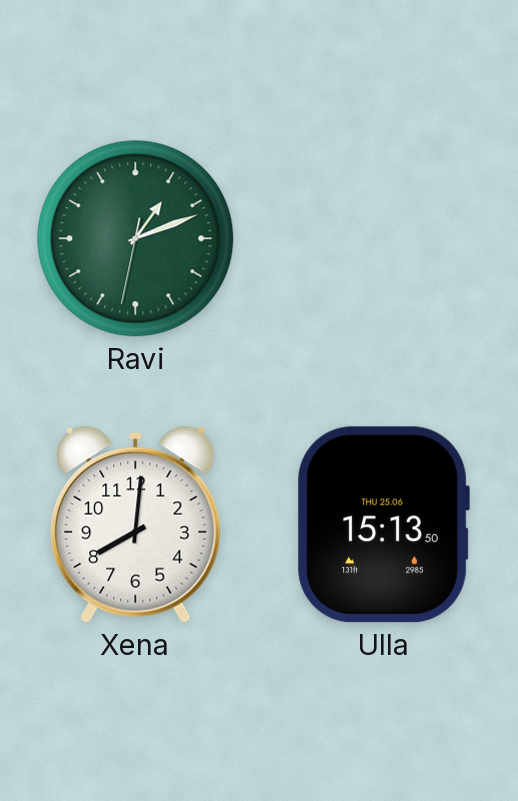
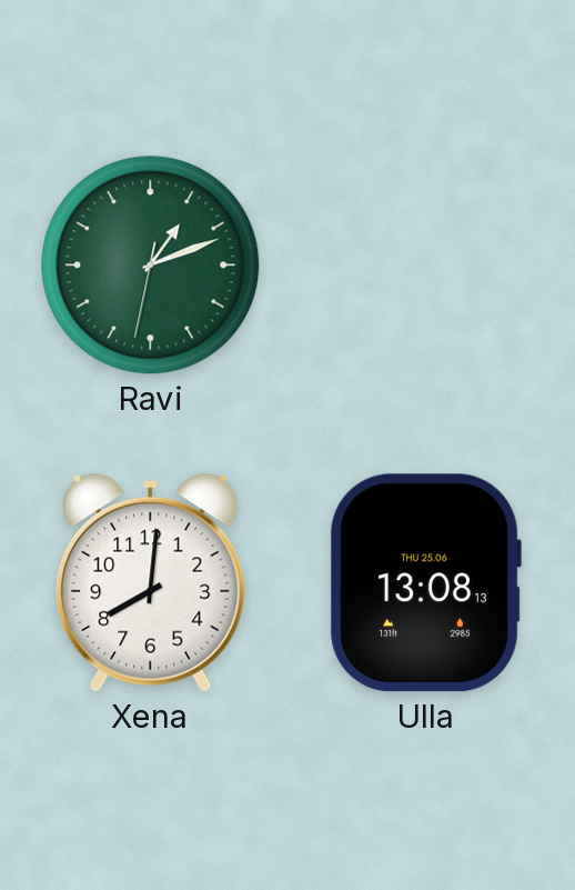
Ulla: 15:13 -> 13:08
